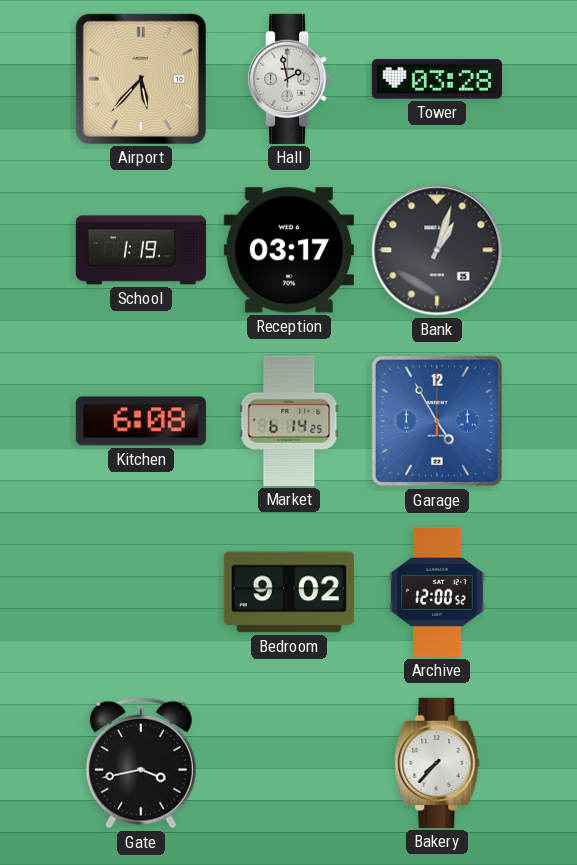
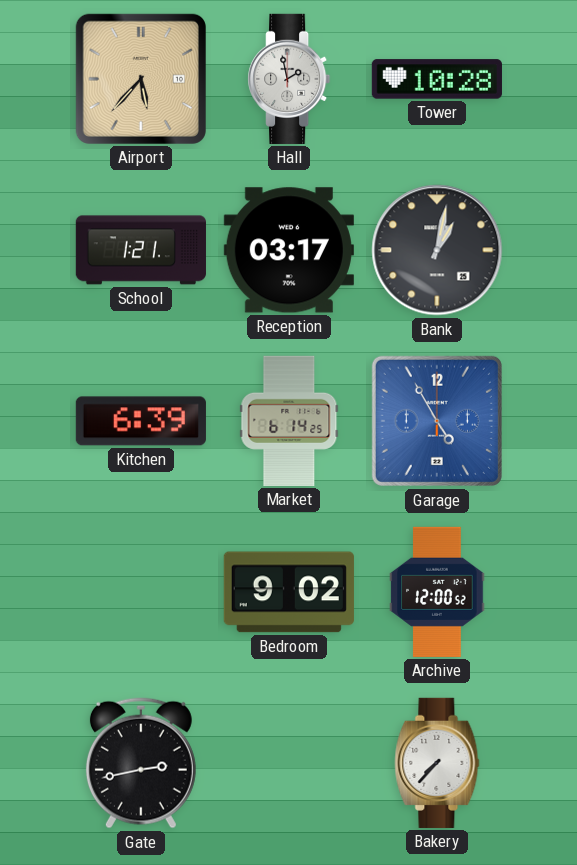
Tower: 03:28 -> 10:28
School: 1:19 -> 1:21
Bank: 1:03 -> 1:02
Kitchen: 6:08 -> 6:39
Gate: 3:43 -> 2:43
